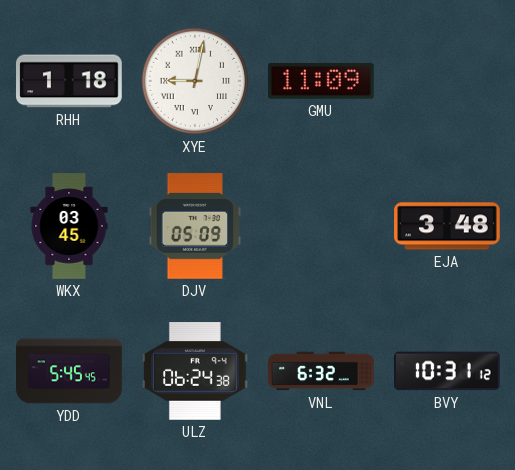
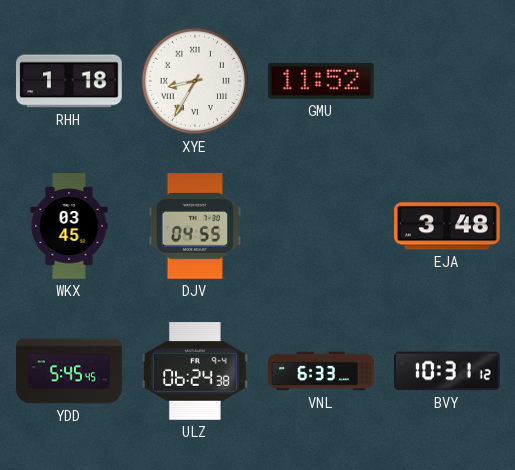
XYE: 9:02 -> 8:35
GMU: 11:09 -> 11:52
DJV: 05:09 -> 04:55
VNL: 6:32 -> 6:33
